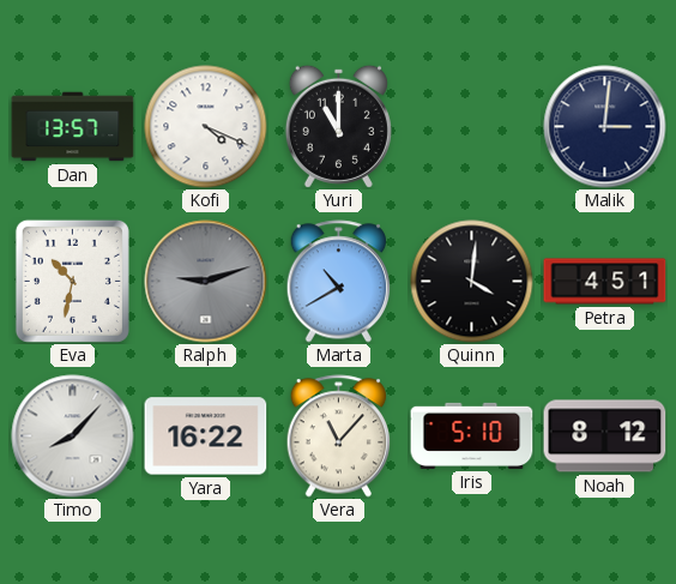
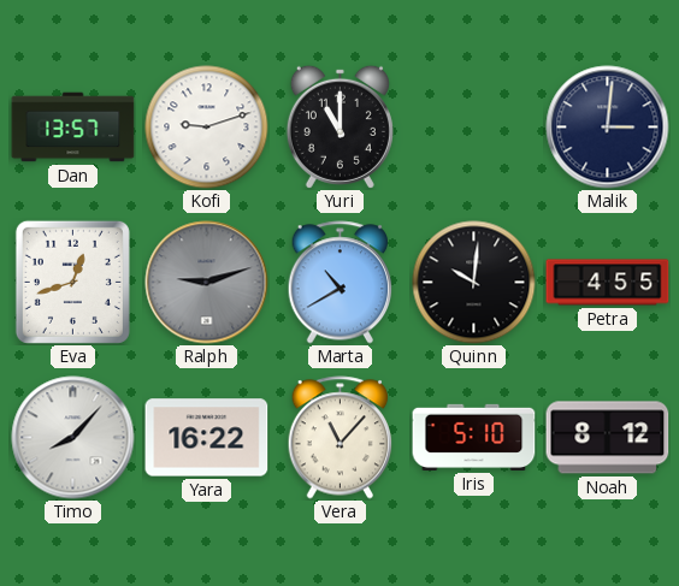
Kofi: 4:19 -> 9:12
Eva: 10:32 -> 12:42
Quinn: 4:01 -> 10:01
Petra: 4:51 -> 4:55
